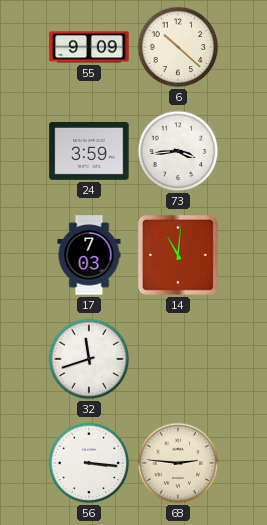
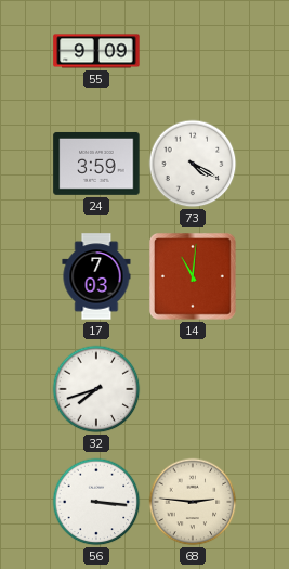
6: 10:22 -> none
73: 3:44 -> 4:20
32: 11:42 -> 7:42
